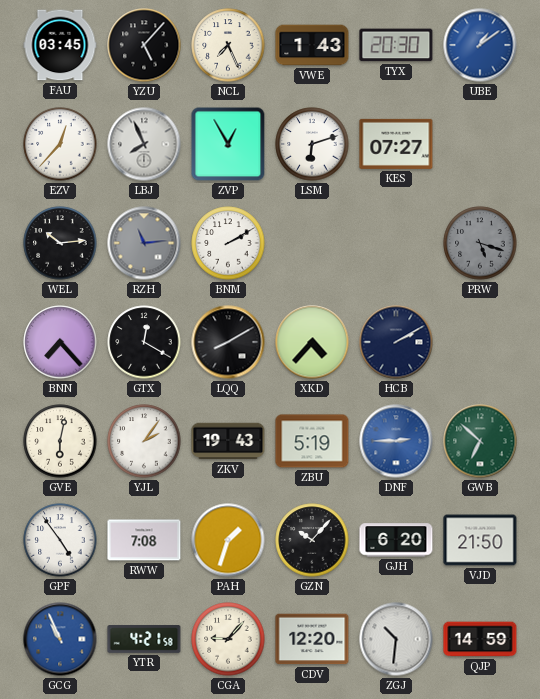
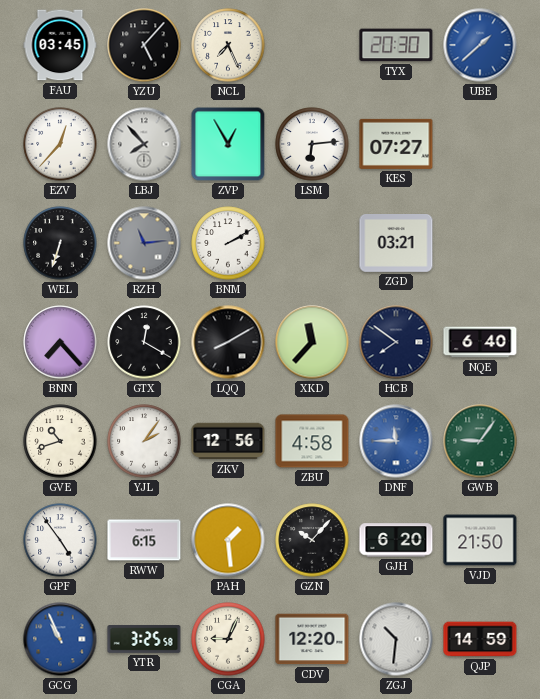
VWE: 1:43 -> none
UBE: 1:09 -> 1:38
LBJ: 7:56 -> 7:53
LSM: 6:12 -> 6:14
WEL: 10:14 -> 6:33
ZGD: none -> 03:21
PRW: 5:18 -> none
XKD: 4:37 -> 11:37
HCB: 2:10 -> 7:51
NQE: none -> 6:40
GVE: 6:02 -> 10:42
ZKV: 19:43 -> 12:56
ZBU: 5:19 -> 4:58
DNF: 2:45 -> 11:45
GWB: 6:52 -> 9:06
RWW: 7:08 -> 6:15
PAH: 1:33 -> 1:29
YTR: 4:21 -> 3:25
CGA: 9:07 -> 9:04
